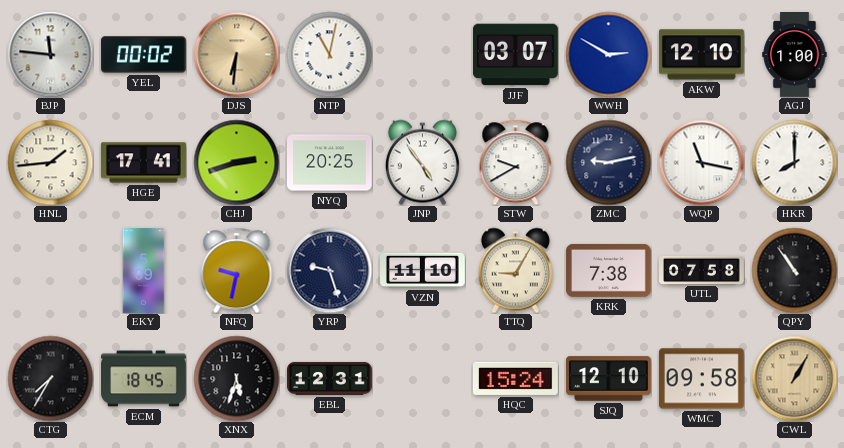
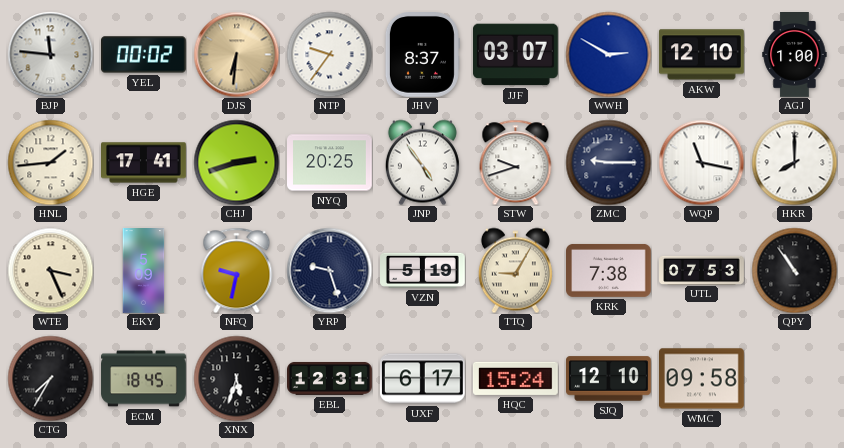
NTP: 11:02 -> 9:36
JHV: none -> 8:37
STW: 9:40 -> 9:42
ZMC: 9:13 -> 9:15
WTE: none -> 3:26
VZN: 11:10 -> 5:19
UTL: 07:58 -> 07:53
UXF: none -> 6:17
CWL: 1:05 -> none
